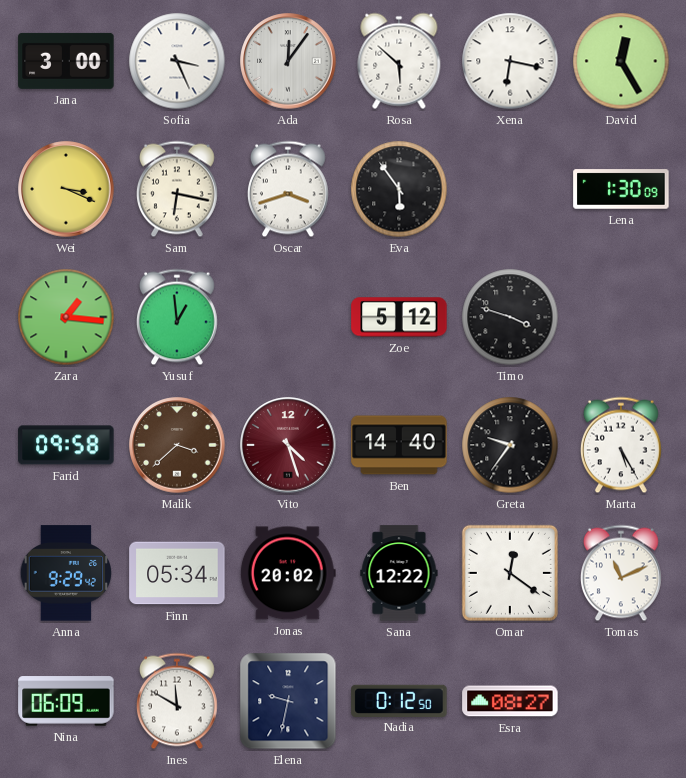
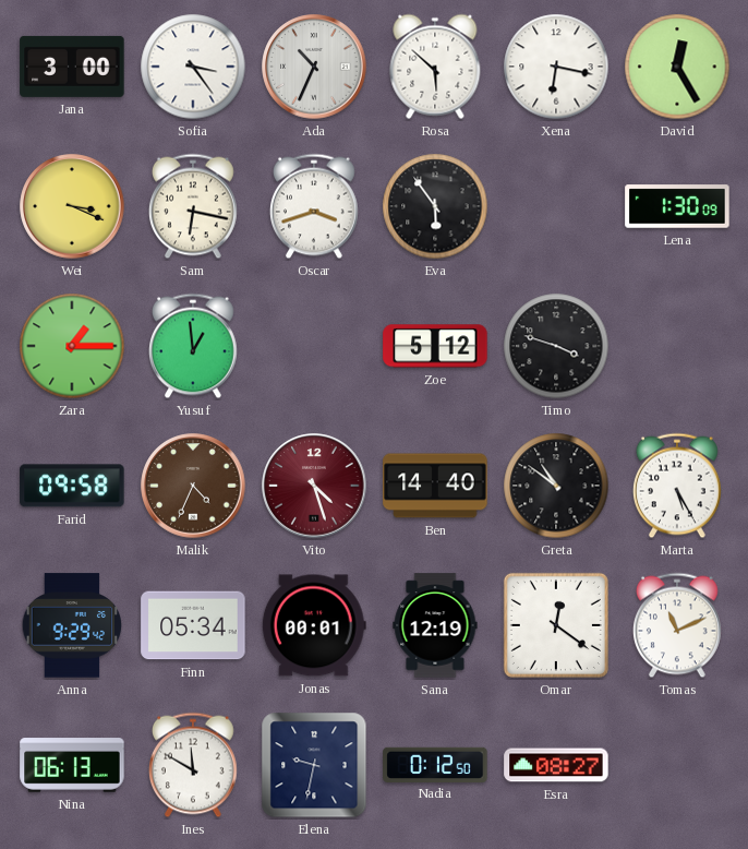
Sofia: 3:26 -> 3:24
Ada: 12:06 -> 10:34
Zara: 1:16 -> 1:15
Malik: 3:38 -> 4:34
Greta: 9:36 -> 10:51
Jonas: 20:02 -> 00:01
Sana: 12:22 -> 12:19
Nina: 06:09 -> 06:13
